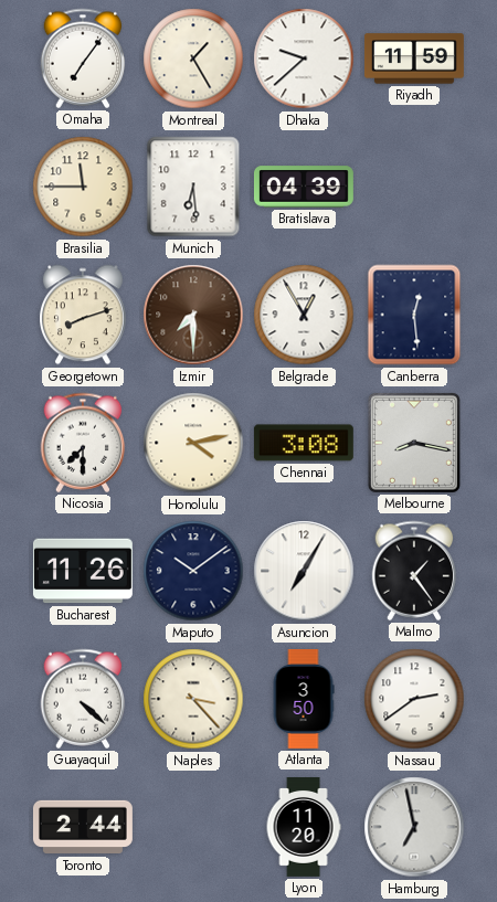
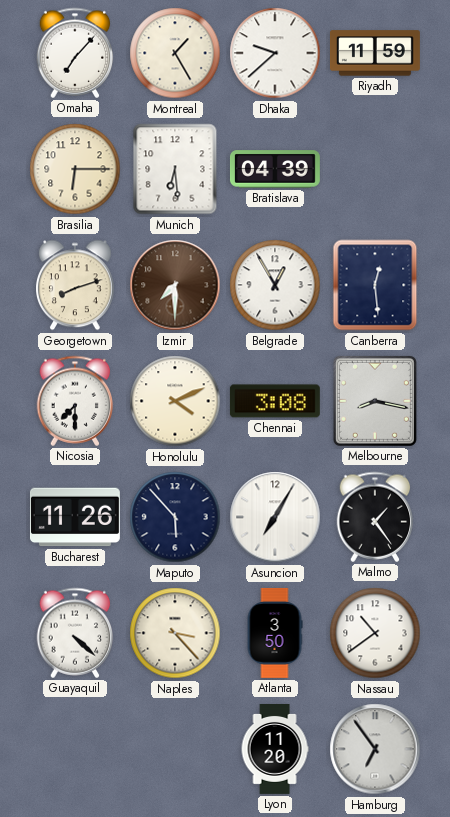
Omaha: 7:06 -> 7:07
Brasilia: 11:45 -> 6:15
Honolulu: 4:13 -> 4:11
Maputo: 10:09 -> 5:53
Nassau: 2:39 -> 10:39
Toronto: 2:44 -> none
Hamburg: 6:58 -> 6:54
